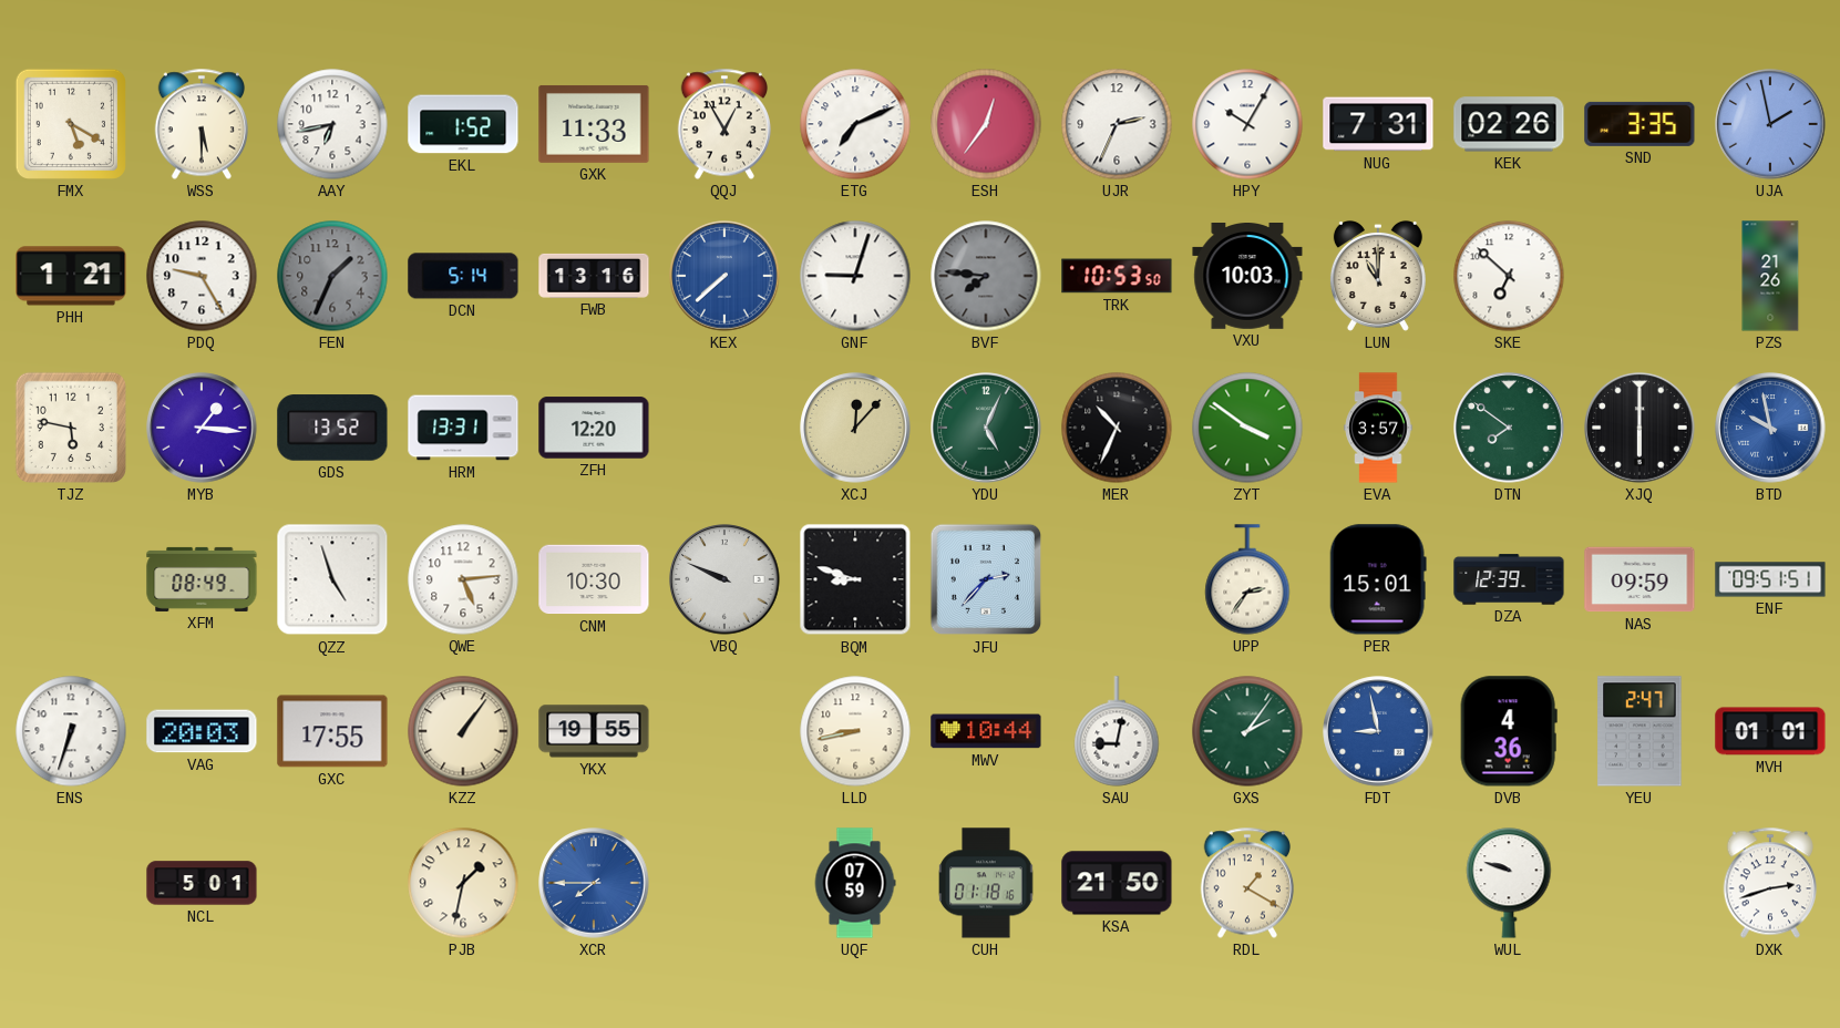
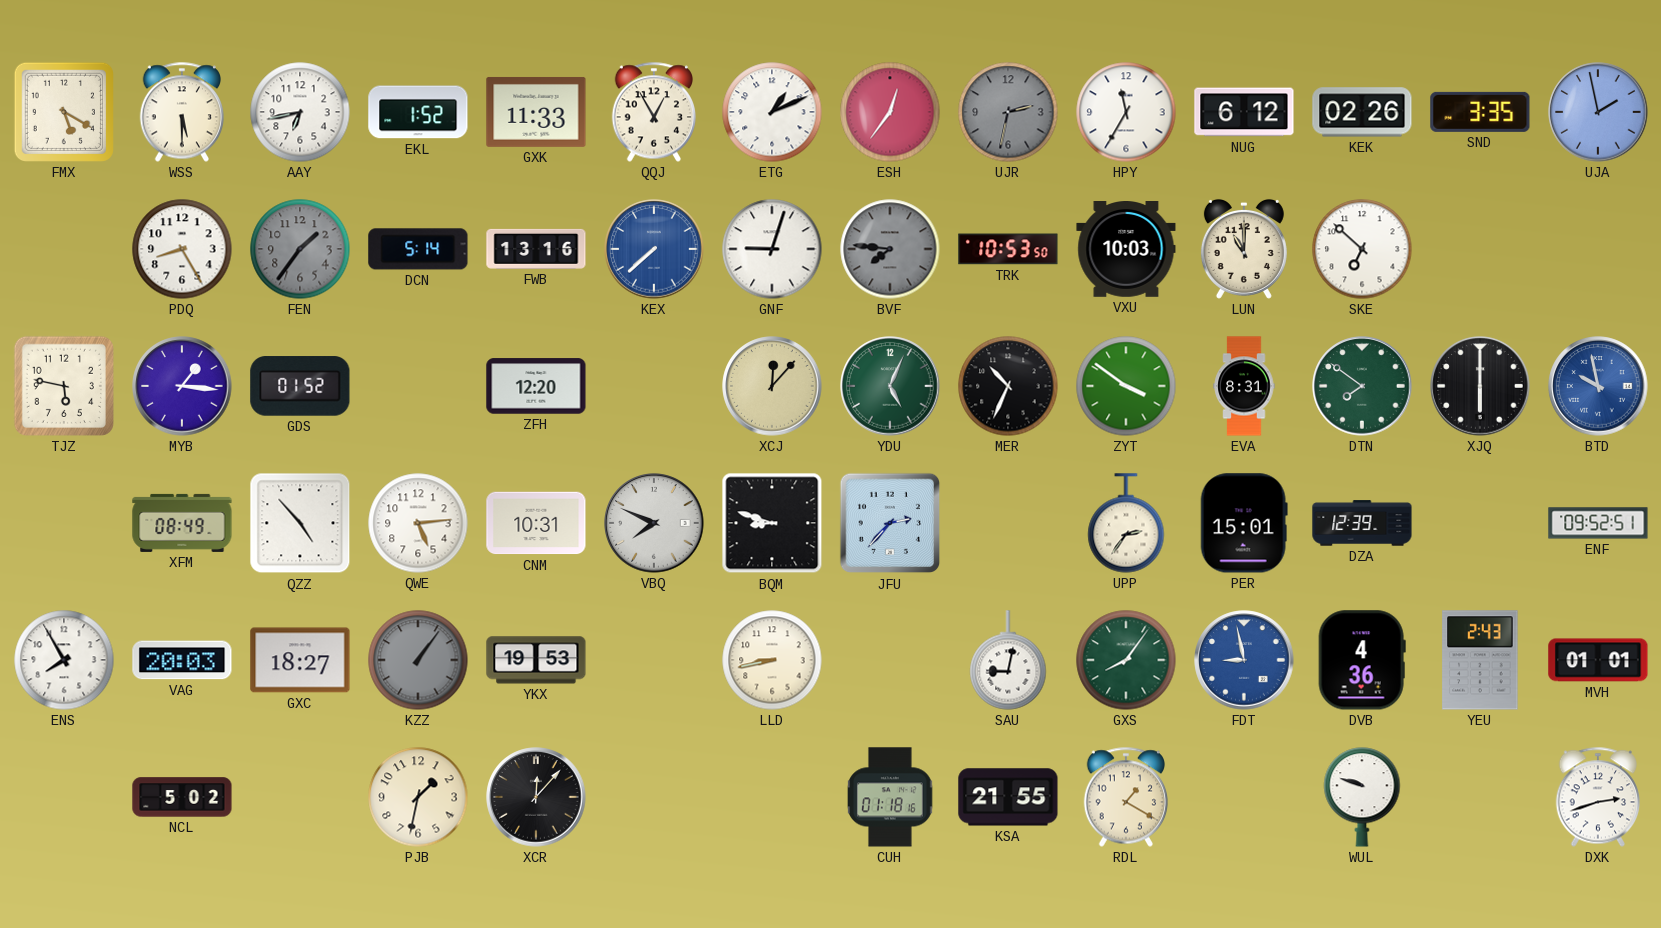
ETG: 7:11 -> 1:11
UJR: 2:34 -> 2:32
UJR dial: white -> grey
HPY: 10:05 -> 11:35
NUG: 7:31 -> 6:12
PHH: 1:21 -> none
PDQ: 9:25 -> 8:25
FEN: 1:34 -> 1:36
PZS: 21:26 -> none
GDS: 13:52 -> 01:52
HRM: 13:31 -> none
EVA: 3:57 -> 8:31
QZZ: 4:57 -> 4:53
CNM: 10:30 -> 10:31
VBQ: 9:49 -> 7:49
NAS: 09:59 -> none
ENF: 09:51 -> 09:52
ENS: 6:33 -> 7:55
GXC: 17:55 -> 18:27
KZZ dial: cream -> grey
YKX: 19:55 -> 19:53
MWV: 10:44 -> none
GXS: 2:06 -> 8:06
YEU: 2:47 -> 2:43
NCL: 5:01 -> 5:02
XCR: 7:45 -> 12:07
XCR dial: blue -> black
UQF: 07:59 -> none
KSA: 21:50 -> 21:55
